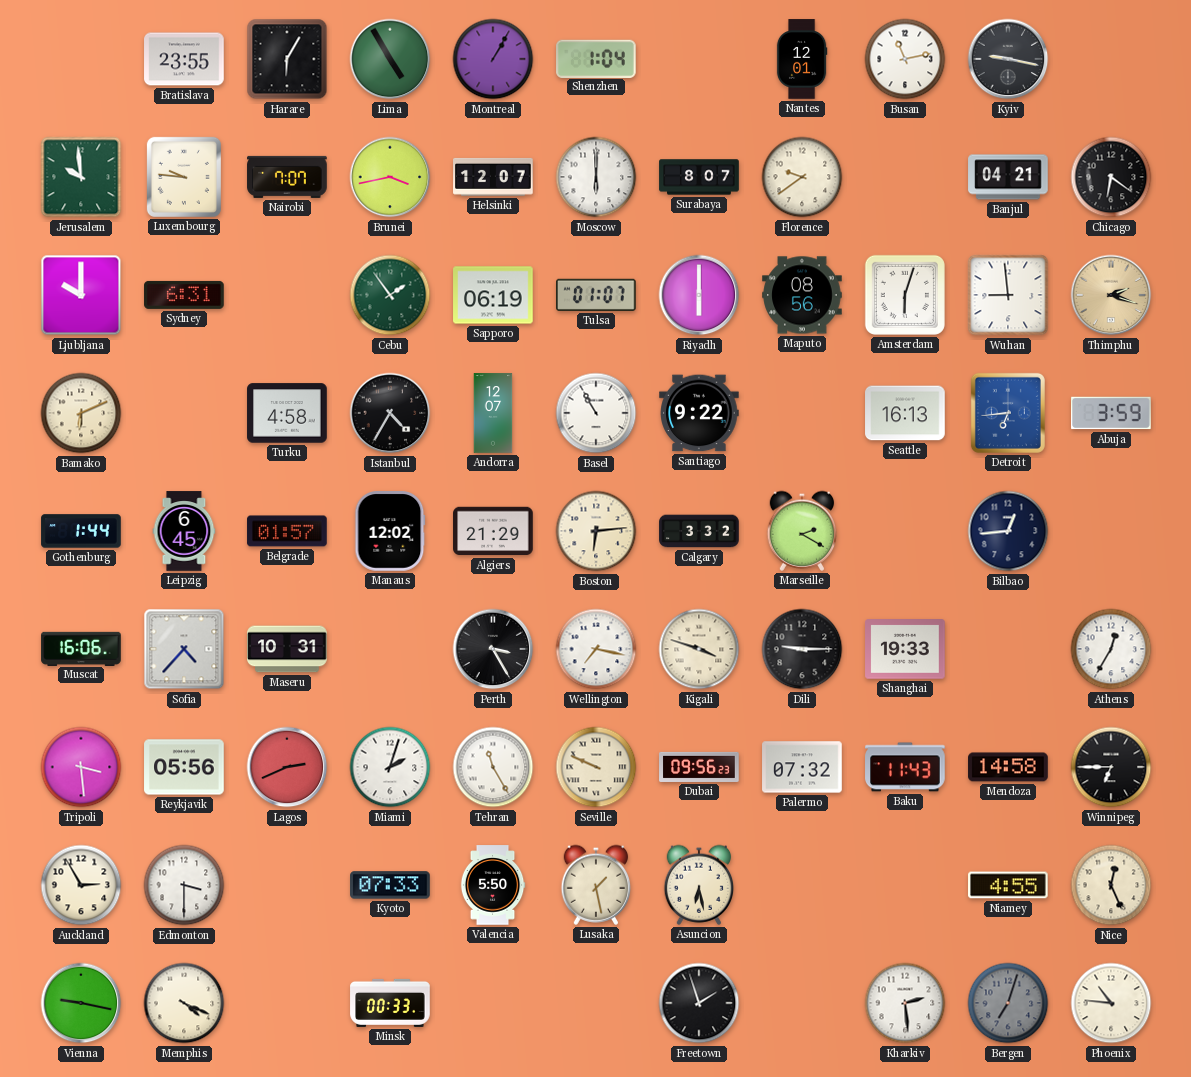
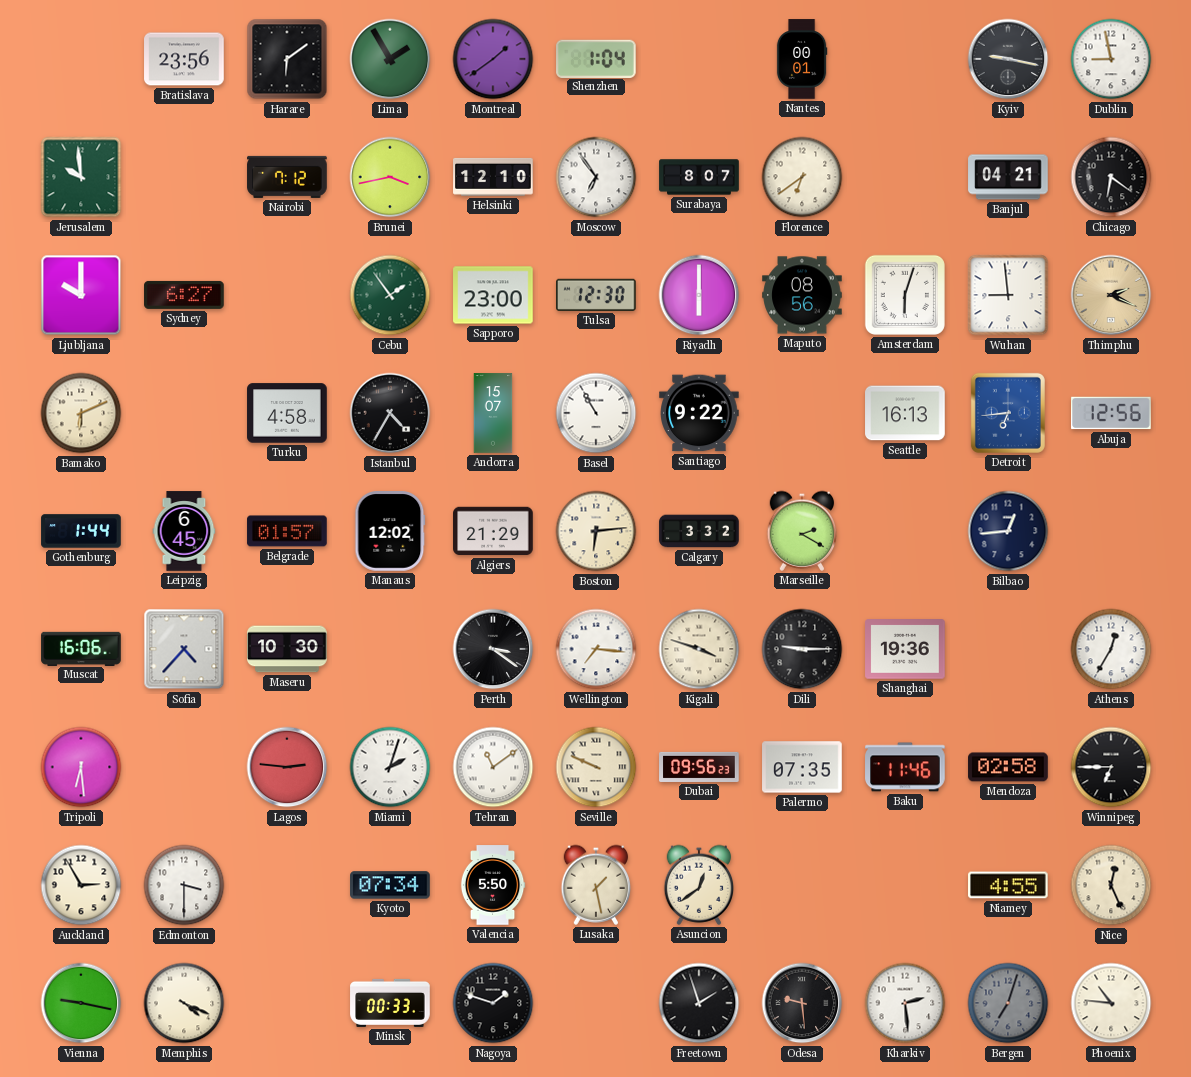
Bratislava: 23:55 -> 23:56
Harare: 6:05 -> 6:09
Lima: 4:55 -> 1:55
Montreal: 1:05 -> 1:39
Nantes: 12:01 -> 00:01
Busan: 11:13 -> none
Dublin: none -> 8:58
Luxembourg: 9:46 -> none
Nairobi: 7:07 -> 7:12
Helsinki: 12:07 -> 12:10
Moscow: 6:00 -> 6:54
Florence: 9:39 -> 6:39
Sydney: 6:31 -> 6:27
Sapporo: 06:19 -> 23:00
Tulsa: 01:07 -> 12:30
Thimphu: 2:18 -> 2:19
Andorra: 12:07 -> 15:07
Abuja: 3:59 -> 12:56
Maseru: 10:31 -> 10:30
Perth: 3:25 -> 3:21
Wellington: 7:17 -> 7:16
Shanghai: 19:33 -> 19:36
Tripoli: 3:29 -> 6:29
Reykjavik: 05:56 -> none
Lagos: 2:41 -> 2:46
Tehran: 11:25 -> 11:09
Palermo: 07:32 -> 07:35
Baku: 11:43 -> 11:46
Mendoza: 14:58 -> 02:58
Kyoto: 07:33 -> 07:34
Asuncion: 6:28 -> 12:39
Nagoya: none -> 1:48
Odesa: none -> 9:29
